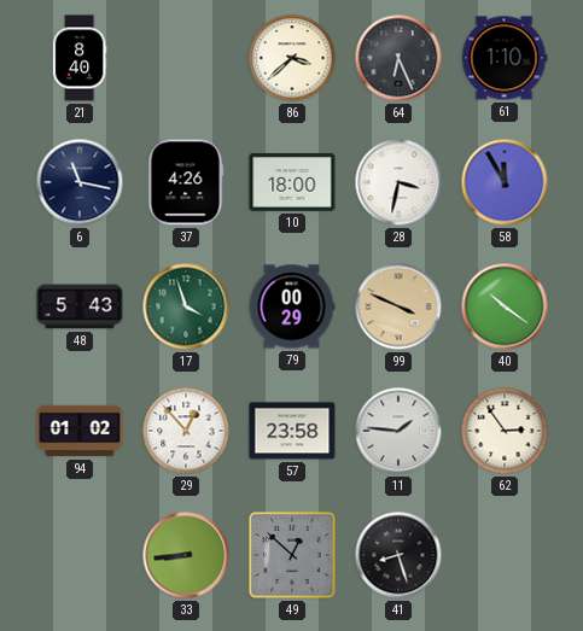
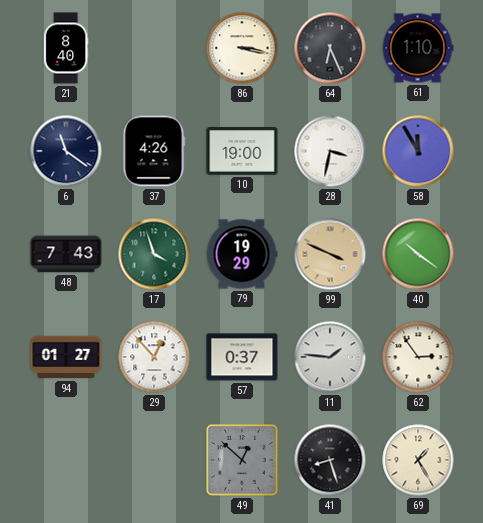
86: 3:38 -> 3:17
6: 11:17 -> 11:21
10: 18:00 -> 19:00
48: 5:43 -> 7:43
79: 00:29 -> 19:29
94: 01:02 -> 01:27
57: 23:58 -> 0:37
33: 8:44 -> none
69: none -> 1:25
